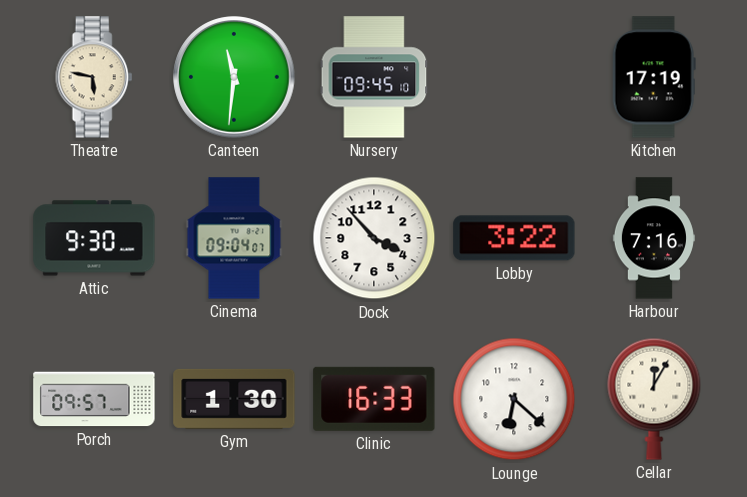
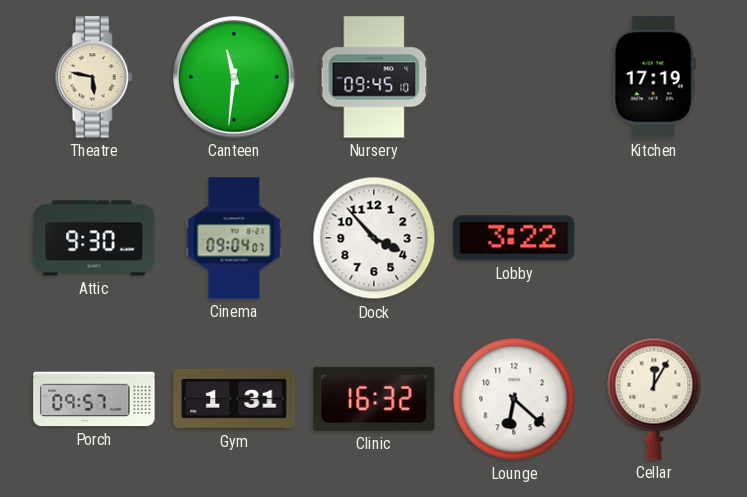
Harbour: 7:16 -> none
Gym: 1:30 -> 1:31
Clinic: 16:33 -> 16:32
